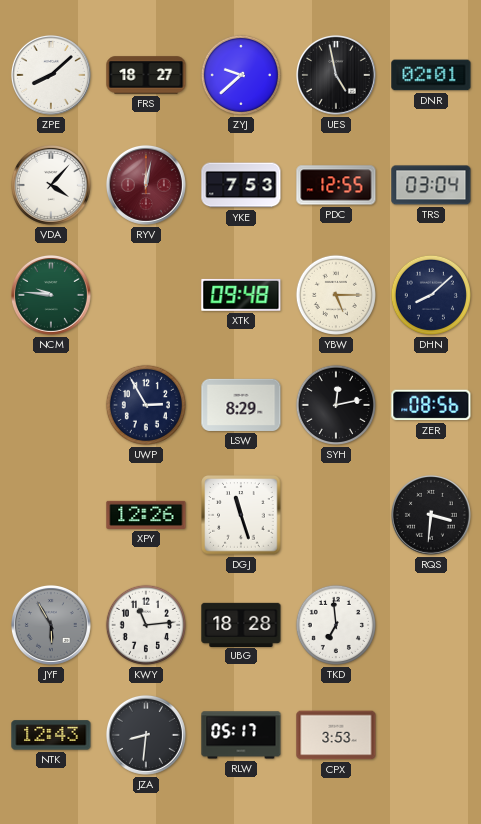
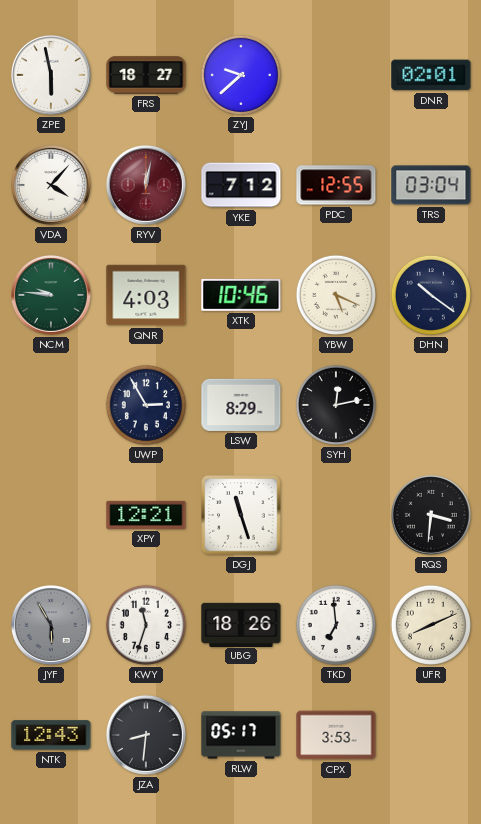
ZPE: 8:08 -> 5:58
UES: 4:58 -> none
YKE: 7:53 -> 7:12
QNR: none -> 4:03
XTK: 09:48 -> 10:46
YBW: 5:15 -> 5:19
DHN: 8:08 -> 10:21
ZER: 08:56 -> none
XPY: 12:26 -> 12:21
KWY: 11:14 -> 11:33
UBG: 18:28 -> 18:26
UFR: none -> 8:11
